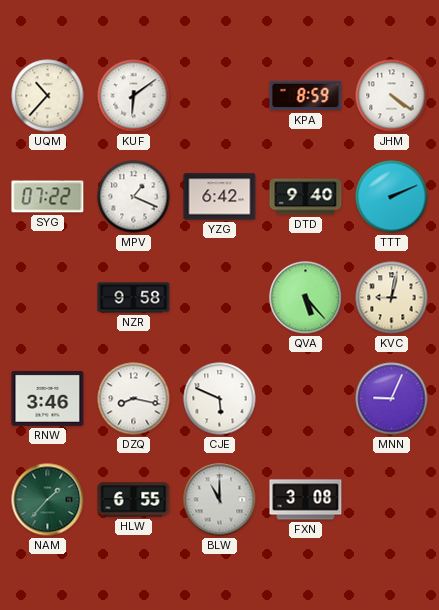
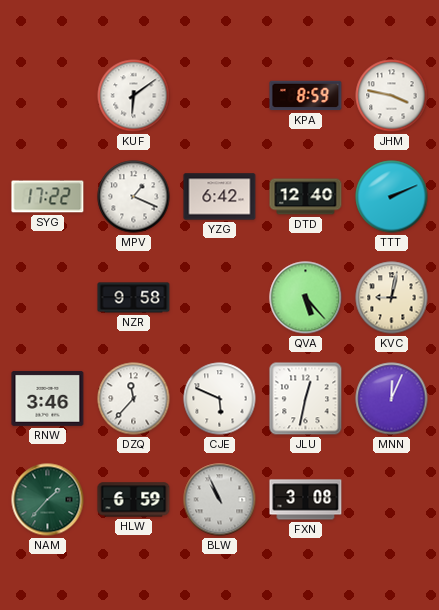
UQM: 10:37 -> none
JHM: 4:21 -> 3:47
SYG: 07:22 -> 17:22
DTD: 9:40 -> 12:40
DZQ: 8:17 -> 11:37
JLU: none -> 12:32
MNN: 9:04 -> 12:04
HLW: 6:55 -> 6:59
BLW: 11:00 -> 10:56
